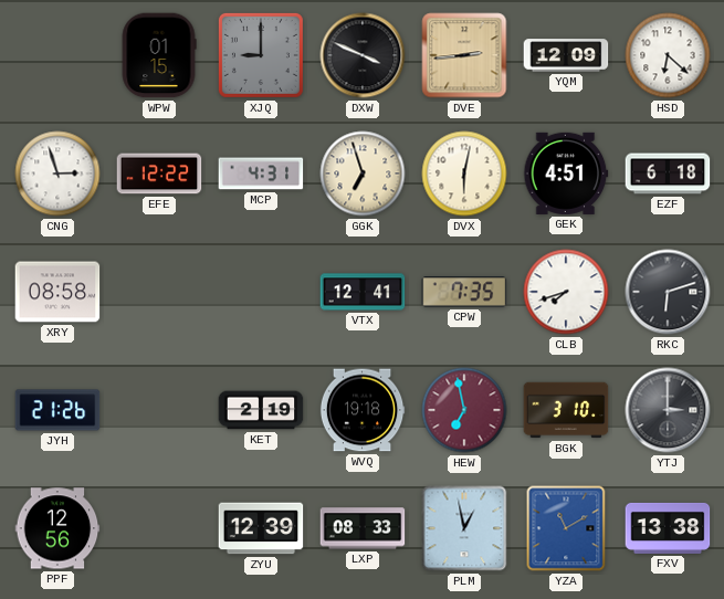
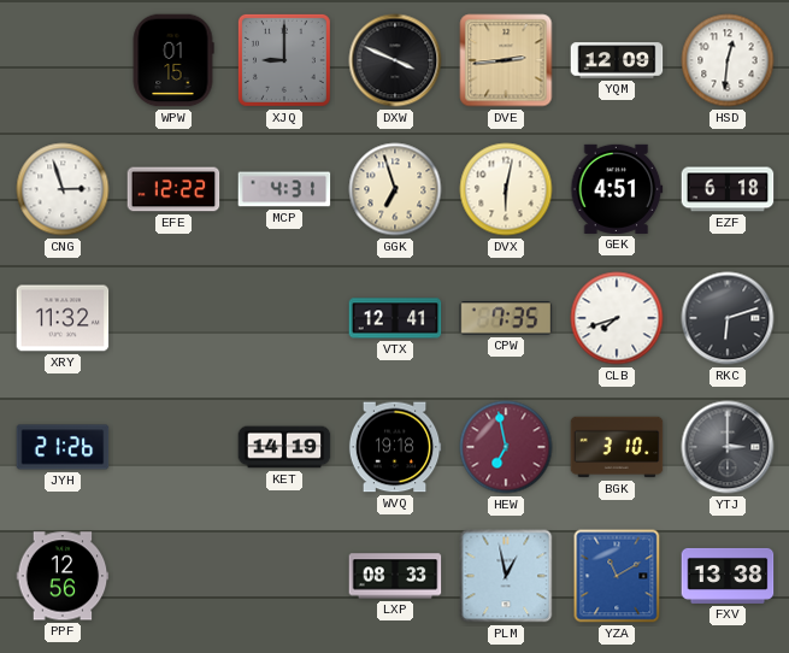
HSD: 6:22 -> 12:31
XRY: 08:58 -> 11:32
KET: 2:19 -> 14:19
ZYU: 12:39 -> none
